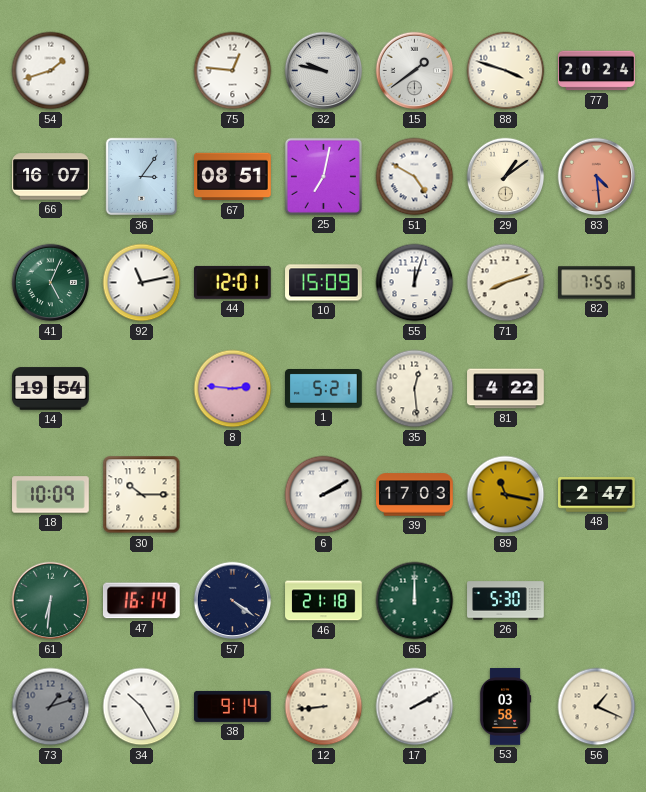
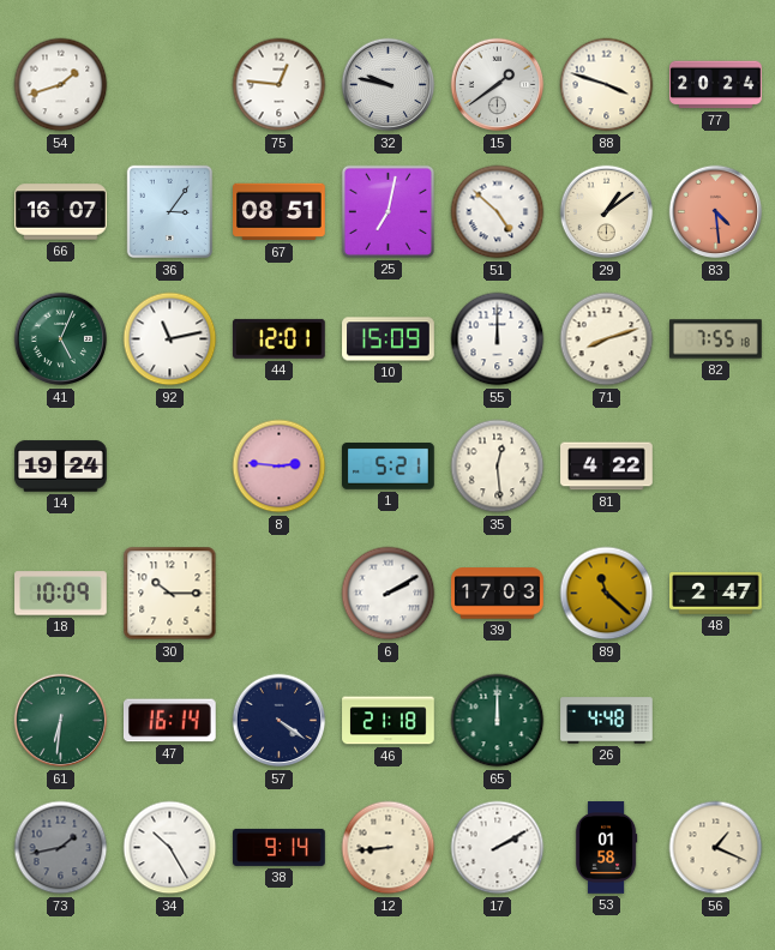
51: 4:50 -> 4:52
55: 12:03 -> 12:00
14: 19:54 -> 19:24
89: 11:17 -> 11:22
26: 5:30 -> 4:48
73: 1:12 -> 1:43
53: 03:58 -> 01:58
